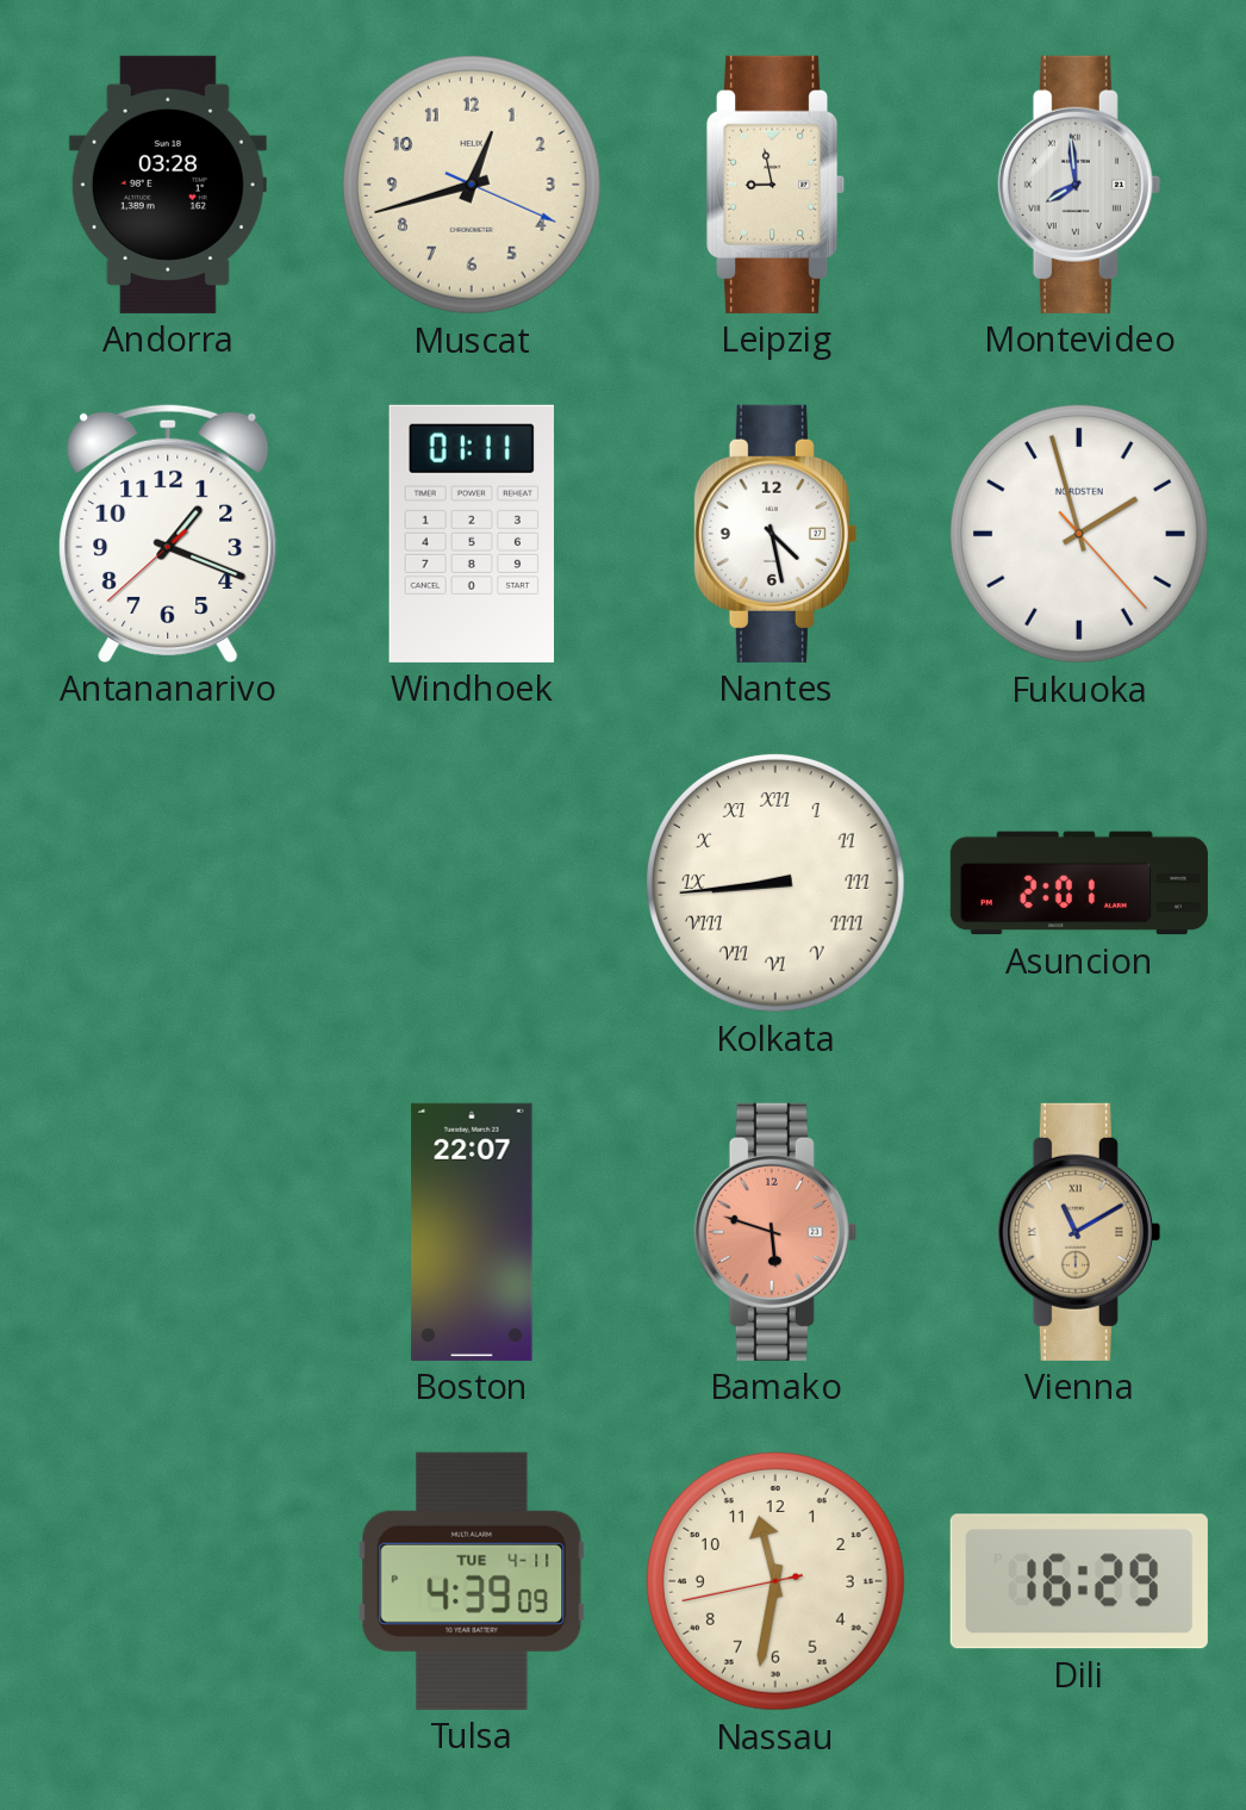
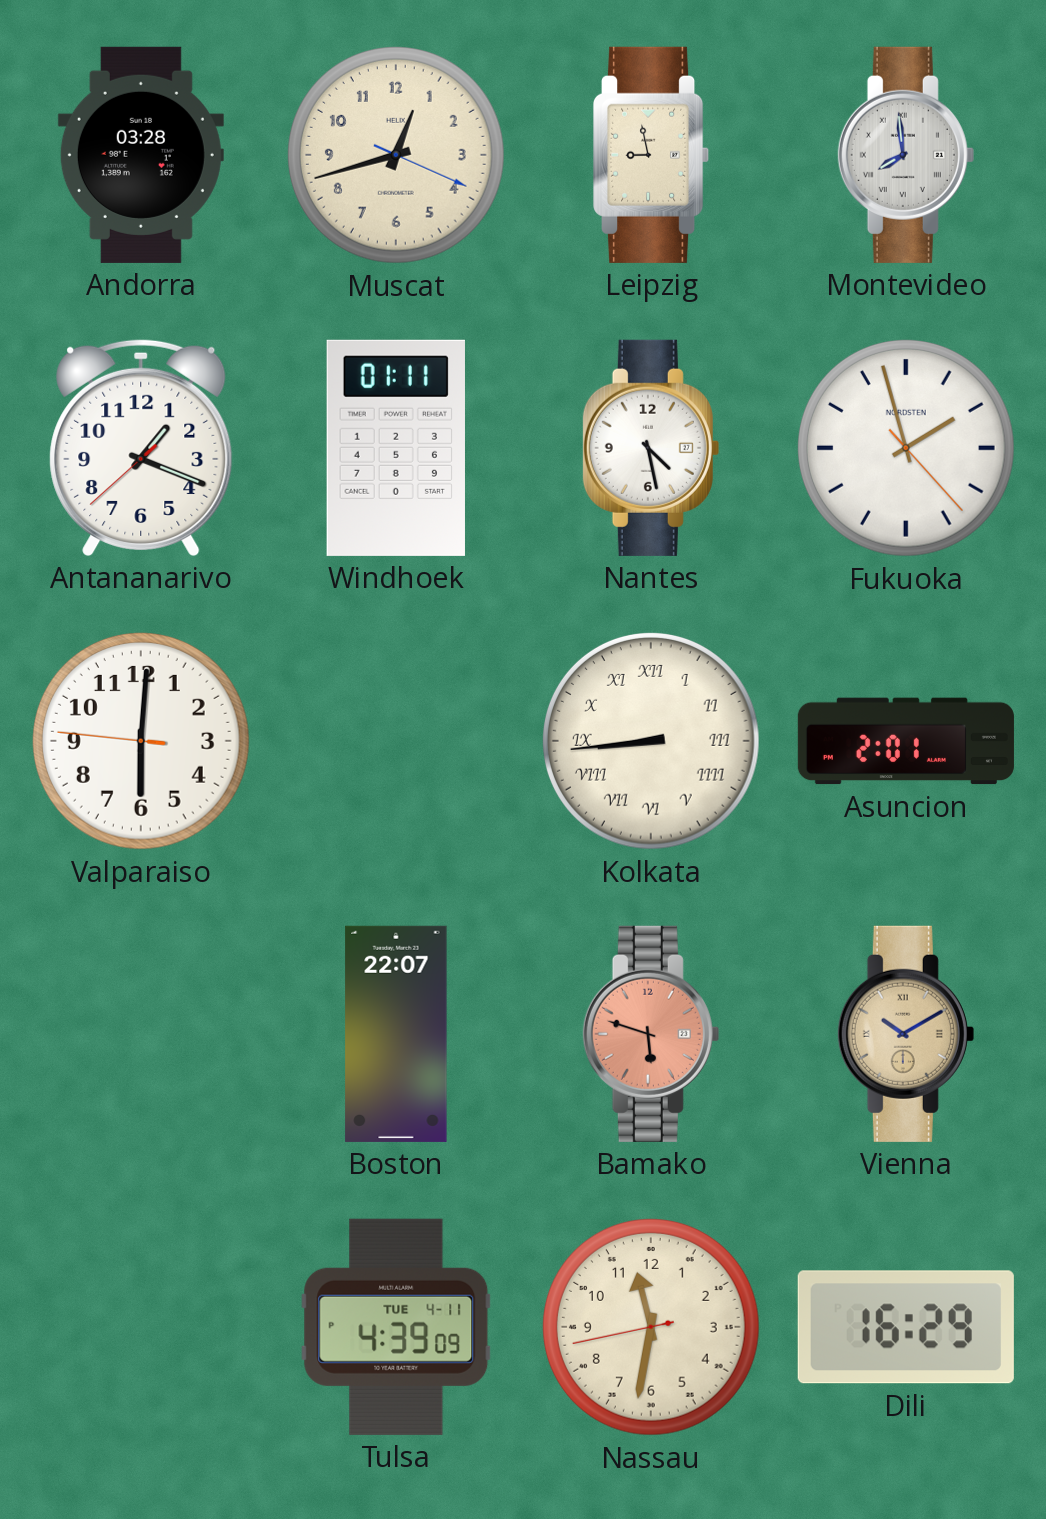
Valparaiso: none -> 6:00
Vienna: 11:10 -> 10:10
